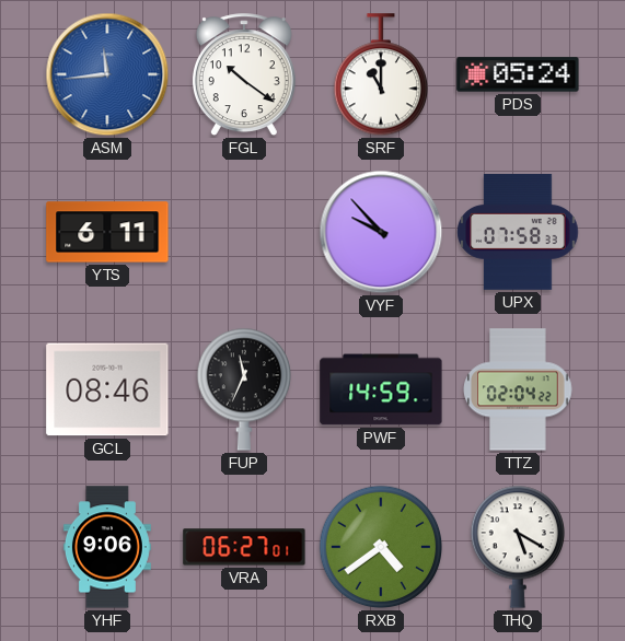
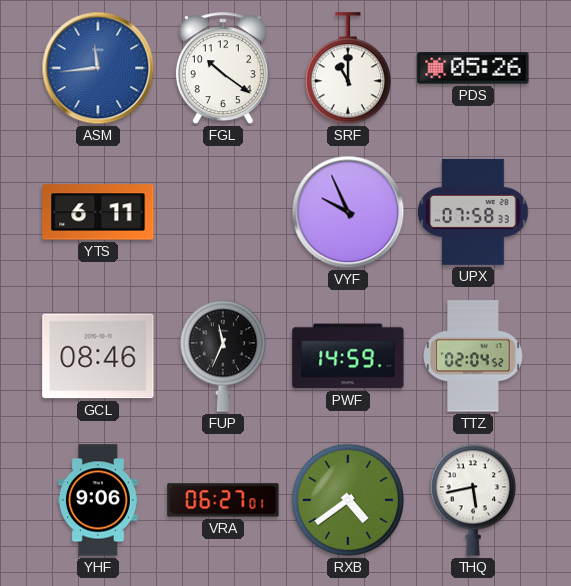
PDS: 05:24 -> 05:26
VYF: 9:53 -> 9:56
TTZ: 02:04:22 -> 02:04:52
THQ: 5:20 -> 5:43
